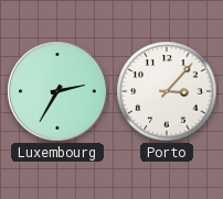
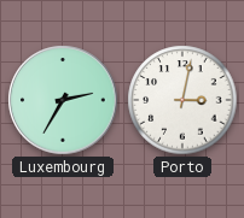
Porto: 3:07 -> 3:02
